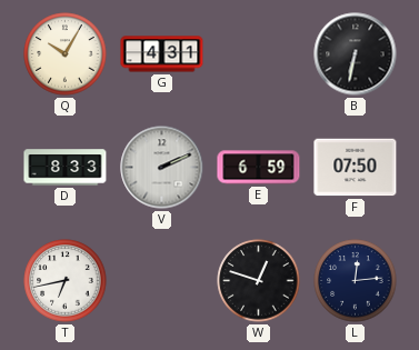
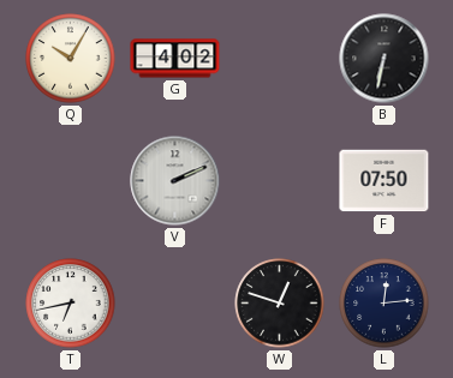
G: 4:31 -> 4:02
D: 8:33 -> none
E: 6:59 -> none
